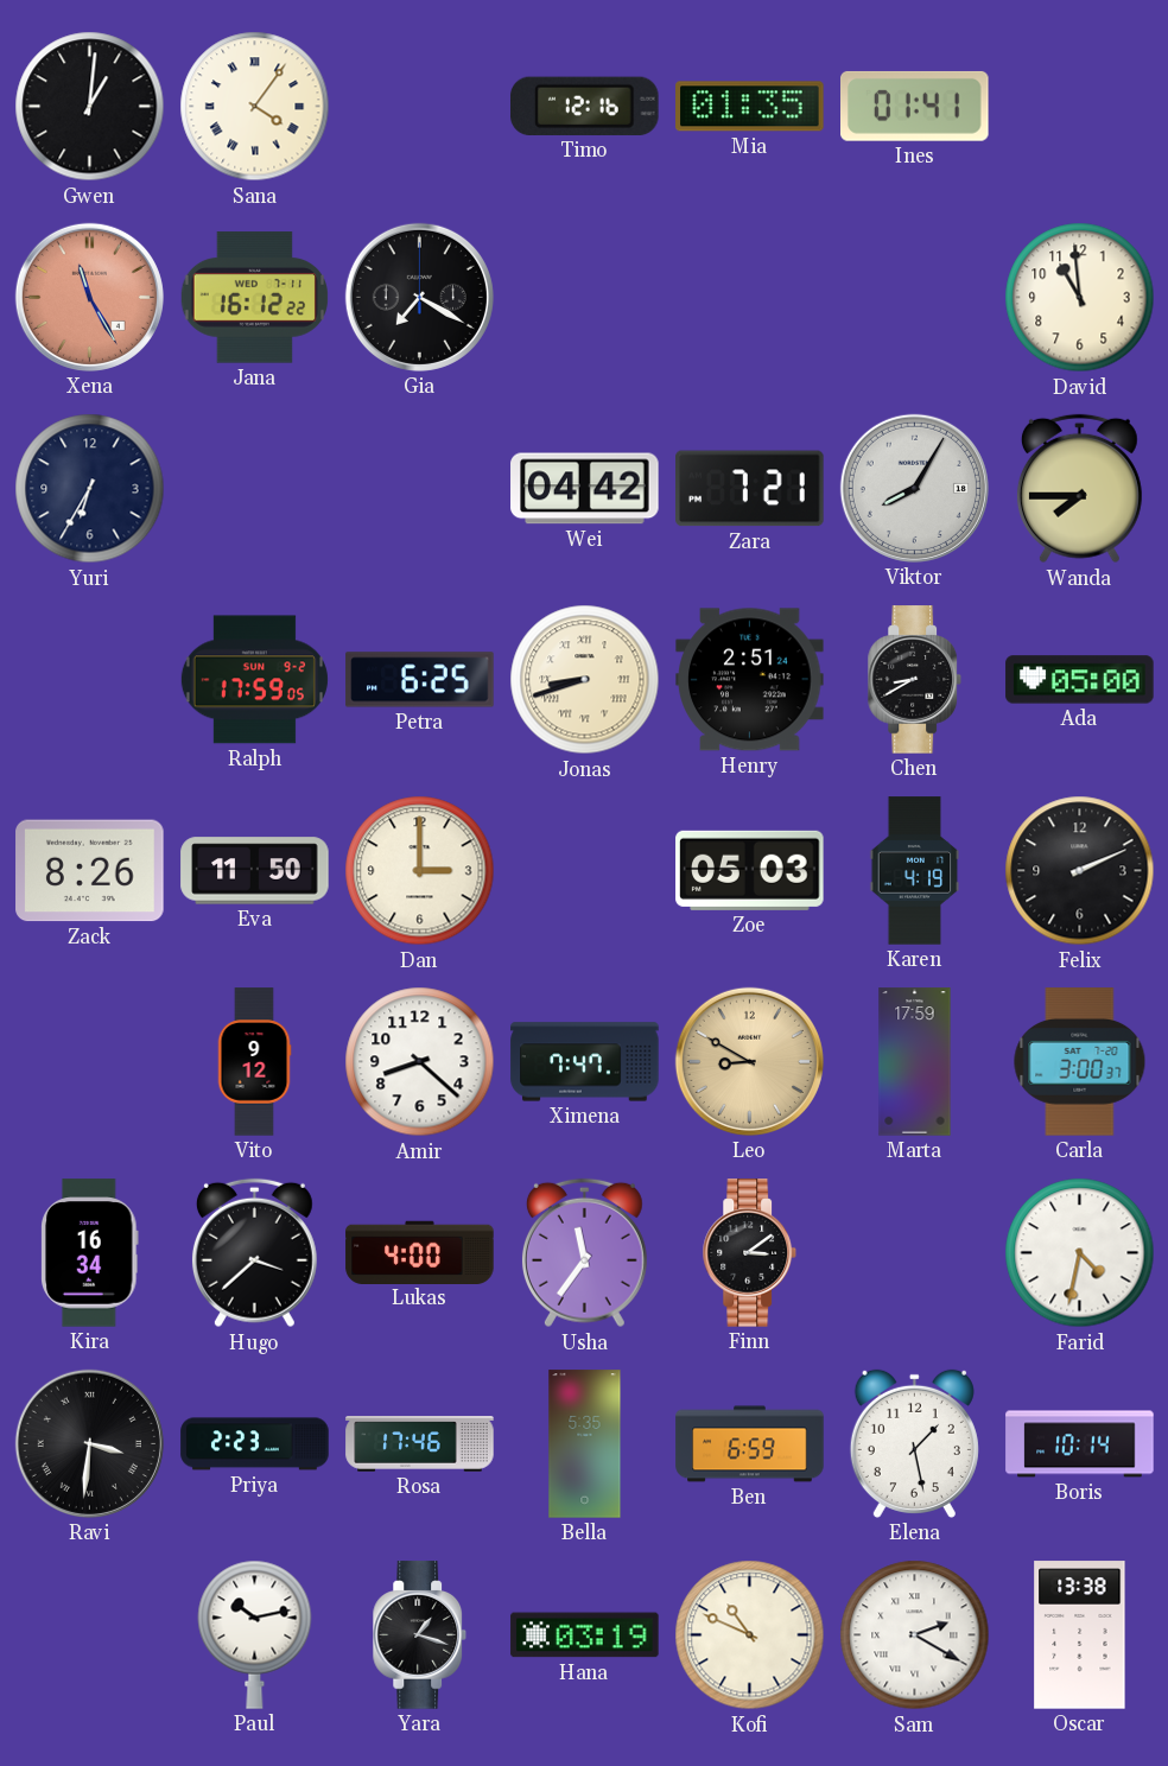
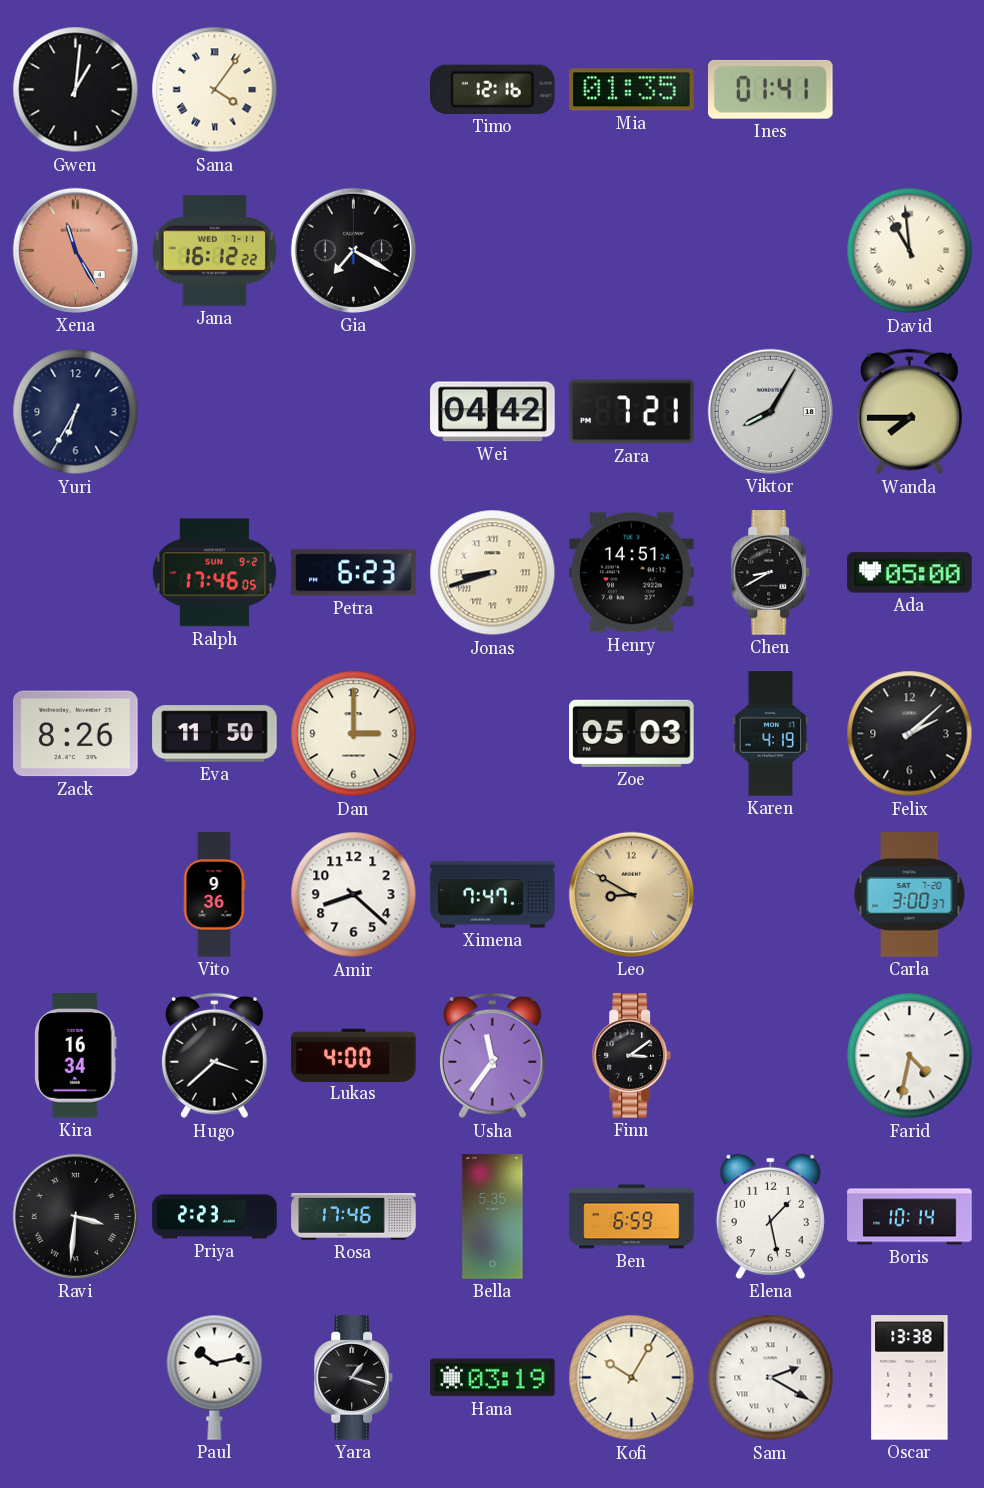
David numerals: Arabic -> Roman
Ralph: 17:59 -> 17:46
Petra: 6:25 -> 6:23
Henry: 2:51 -> 14:51
Felix: 2:11 -> 2:08
Vito: 9:12 -> 9:36
Marta: 17:59 -> none
Kofi: 10:49 -> 10:05
